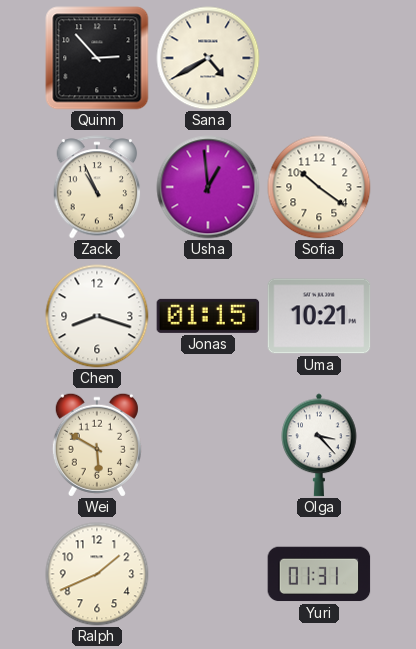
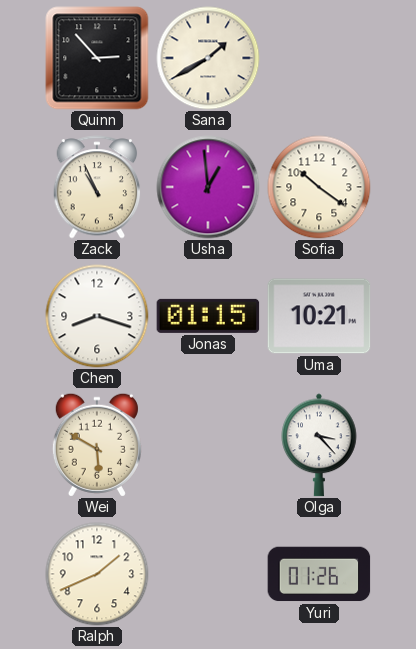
Sana: 4:40 -> 1:40
Yuri: 01:31 -> 01:26
